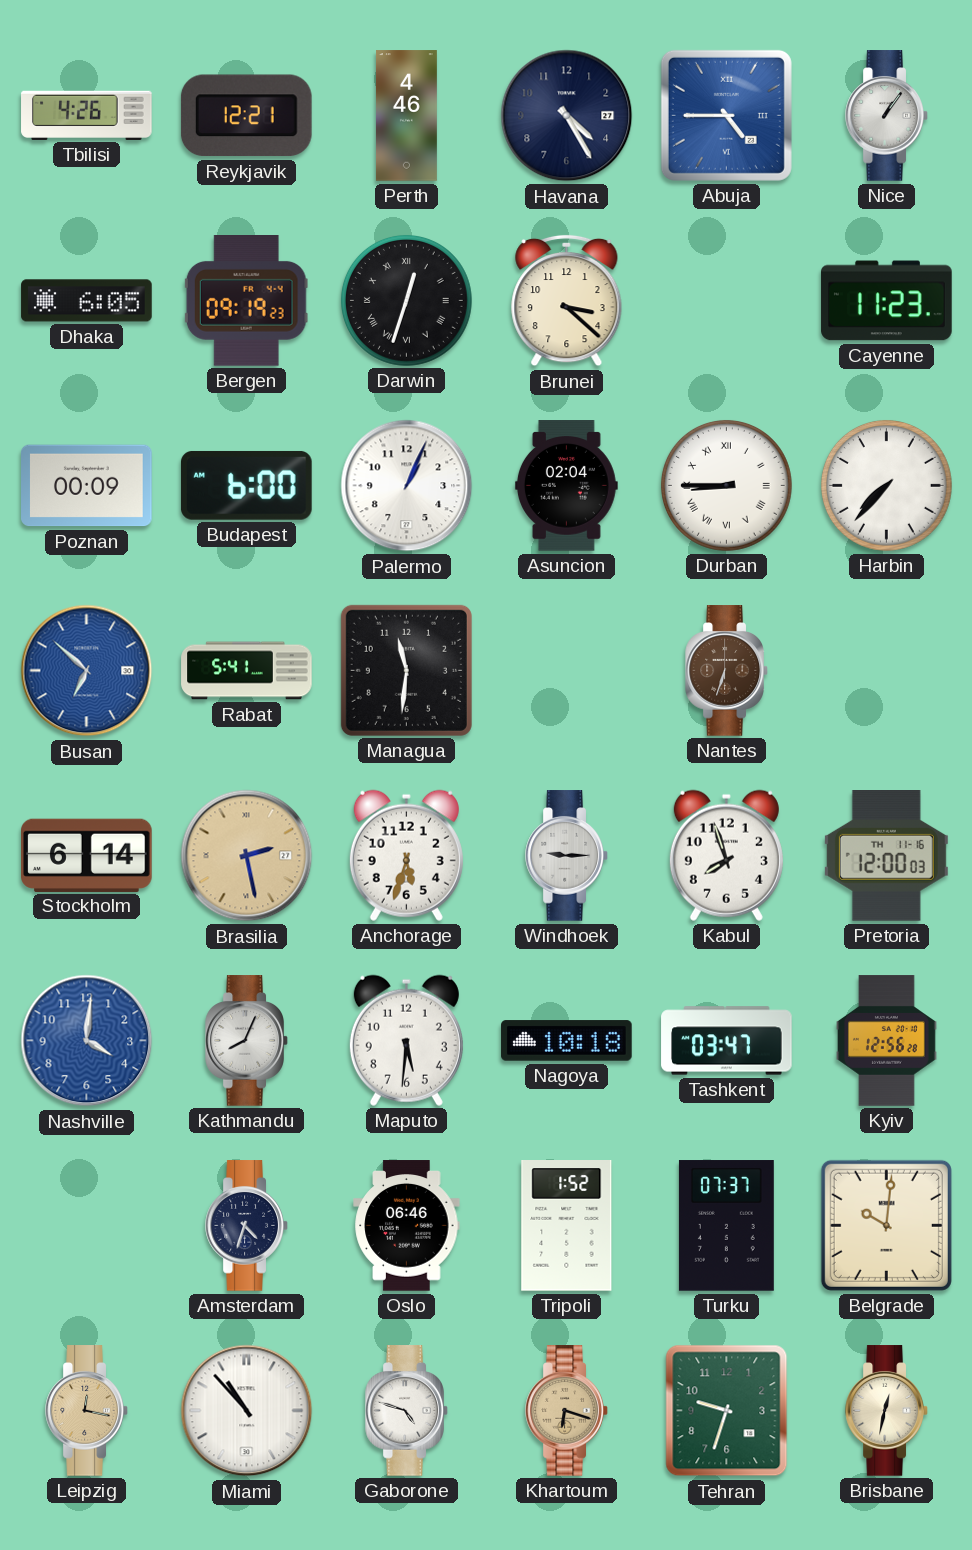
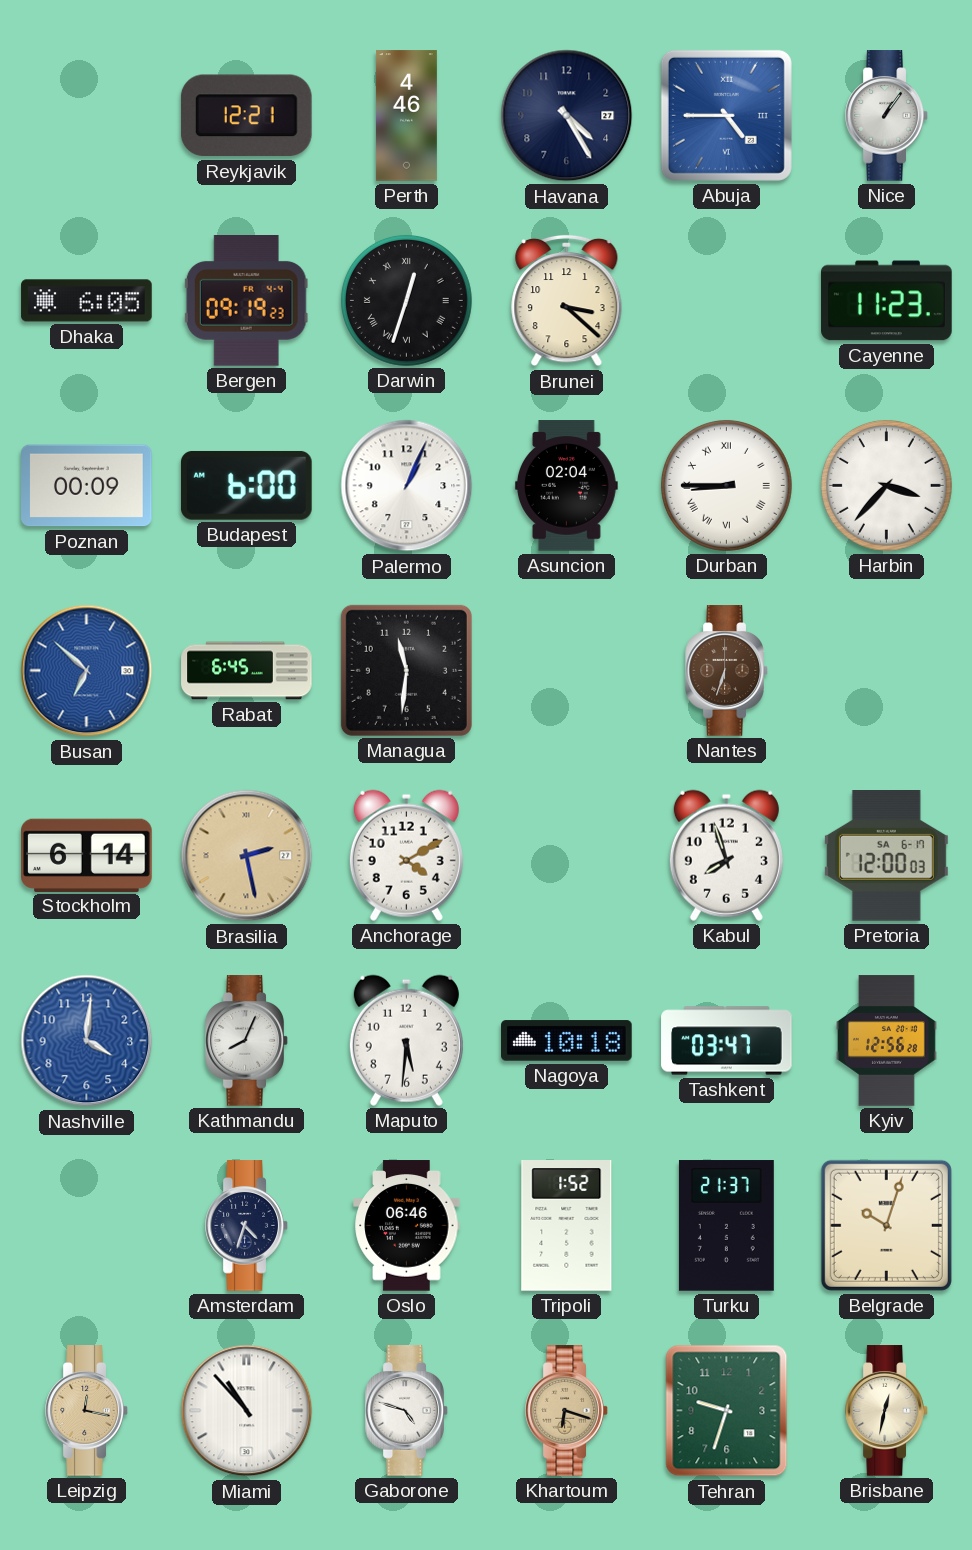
Tbilisi: 4:26 -> none
Harbin: 7:37 -> 3:37
Rabat: 5:41 -> 6:45
Anchorage: 5:33 -> 4:10
Windhoek: 9:15 -> none
Pretoria date: TH 11-16 -> SA 6-17
Turku: 07:37 -> 21:37
Belgrade: 10:01 -> 10:03
